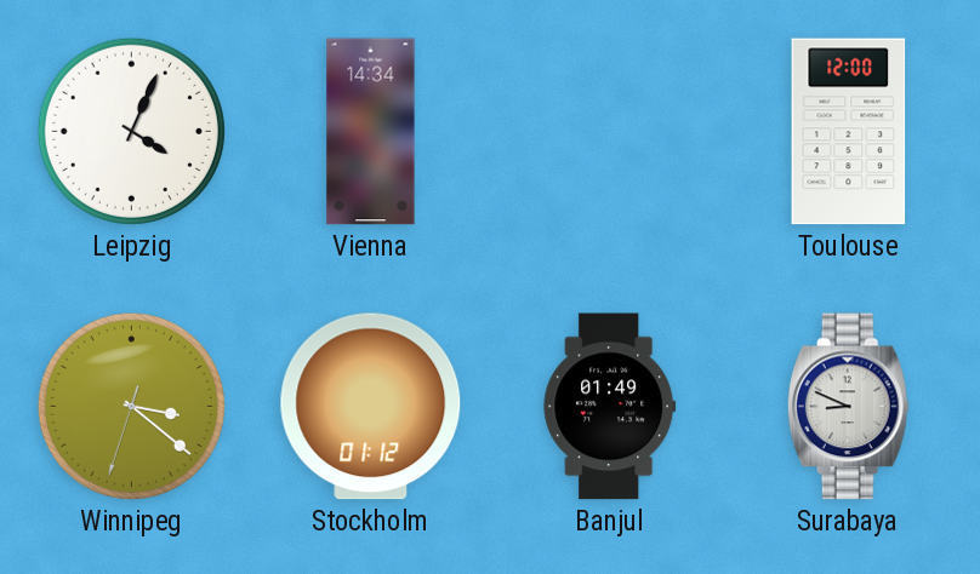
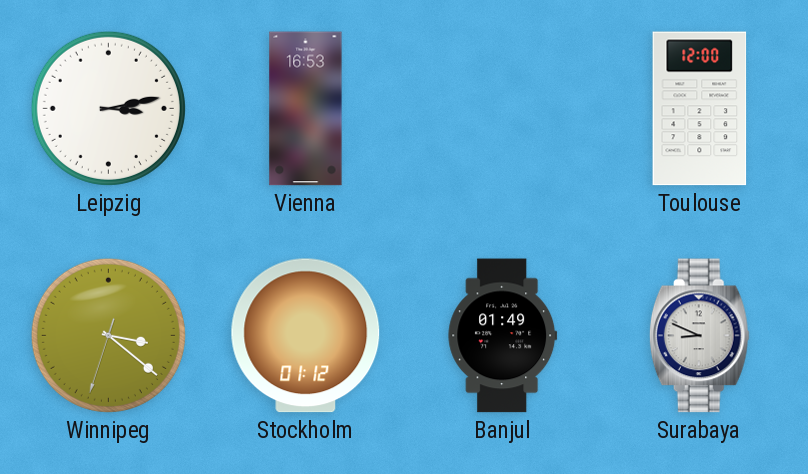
Leipzig: 4:04 -> 3:13
Vienna: 14:34 -> 16:53
